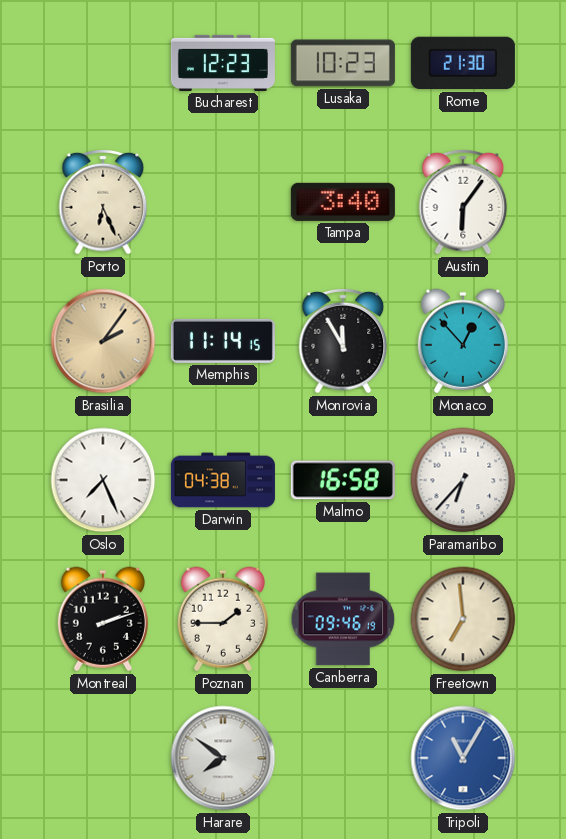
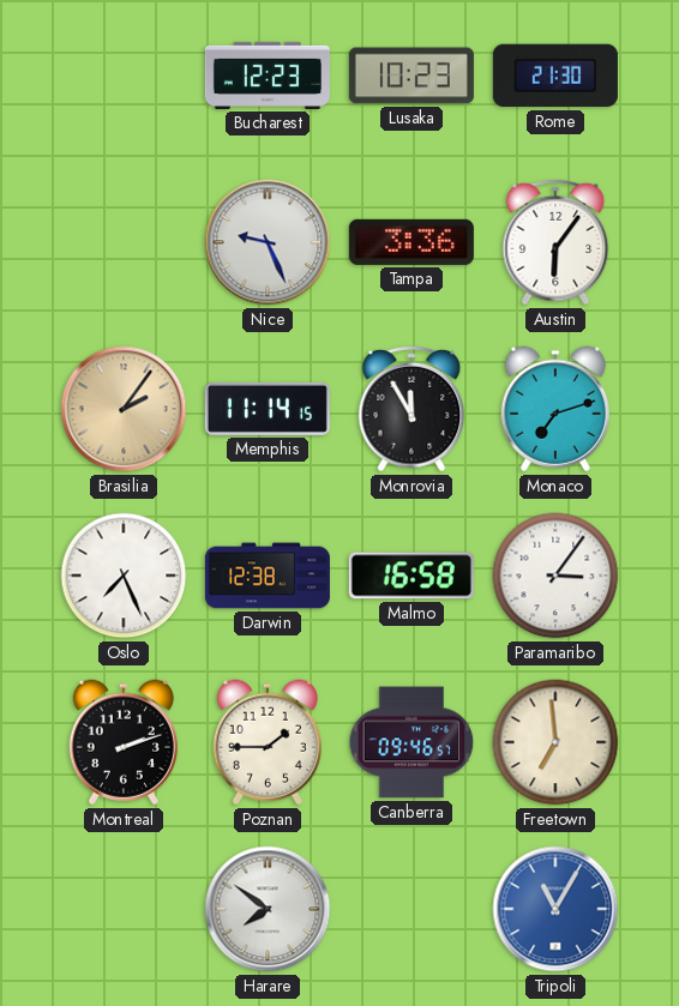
Porto: 6:26 -> none
Nice: none -> 9:26
Tampa: 3:40 -> 3:36
Monaco: 12:53 -> 7:12
Darwin: 04:38 -> 12:38
Paramaribo: 6:37 -> 3:06
Canberra: 09:46:19 -> 09:46:57
